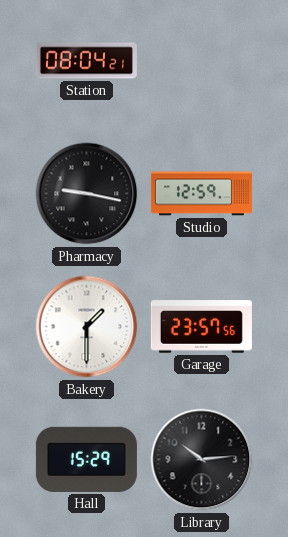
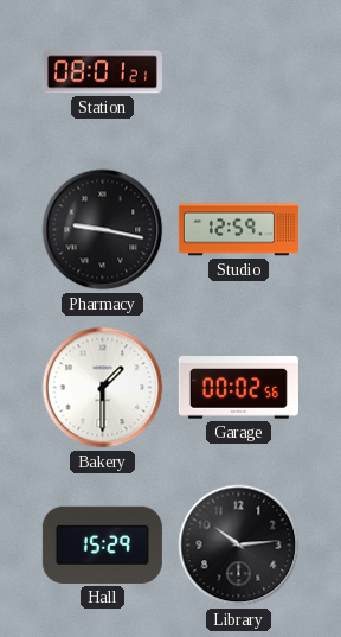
Station: 08:04 -> 08:01
Garage: 23:57 -> 00:02
